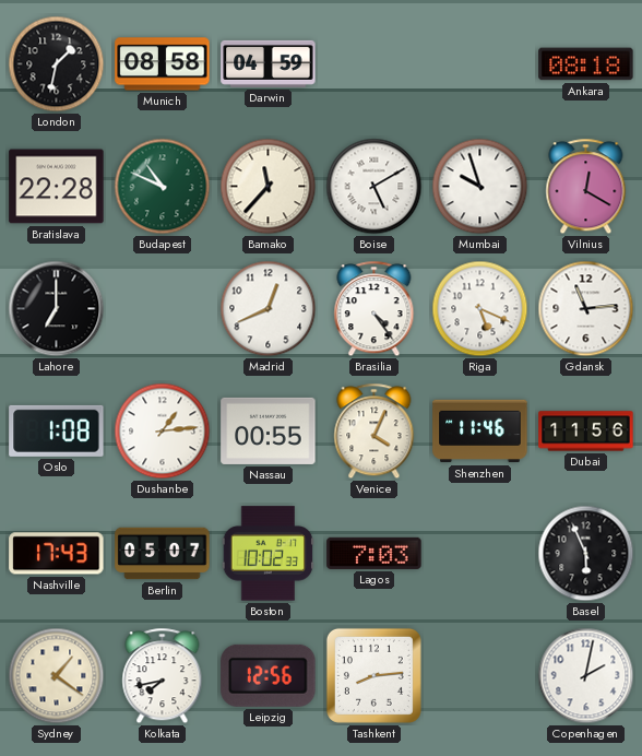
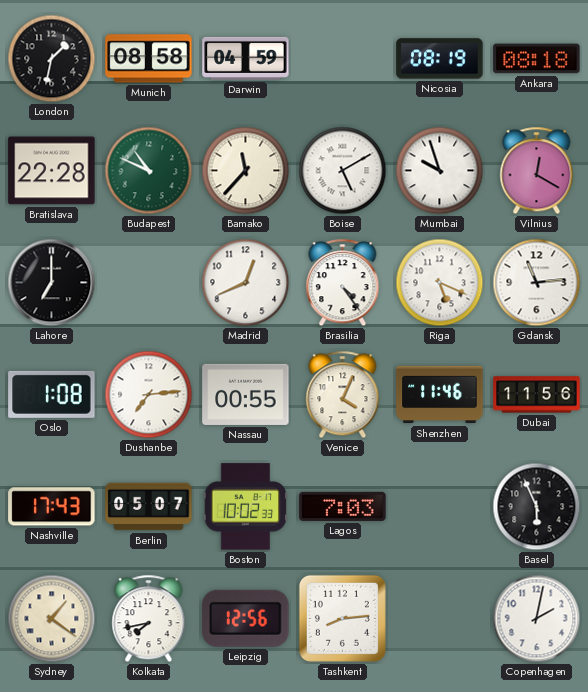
Nicosia: none -> 08:19
Dushanbe: 1:14 -> 7:14
